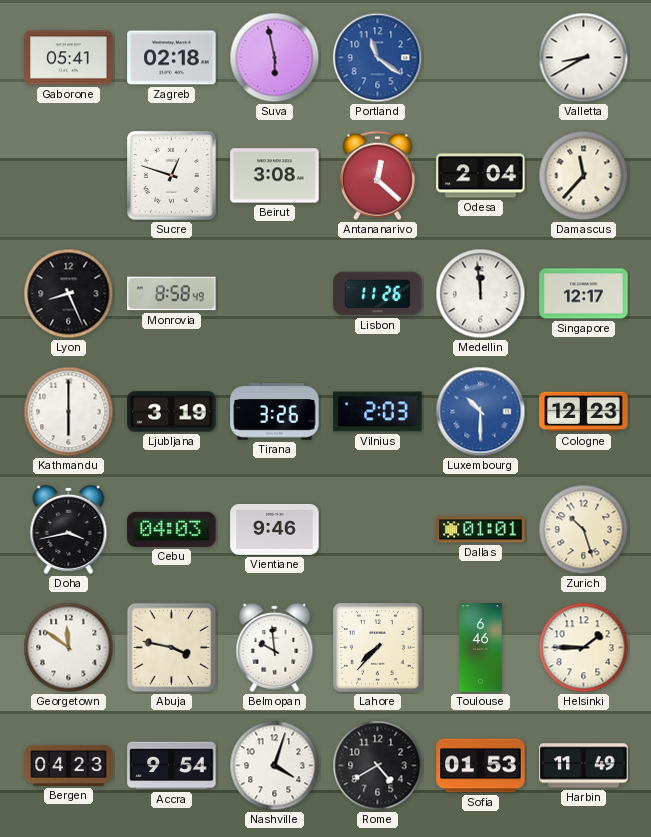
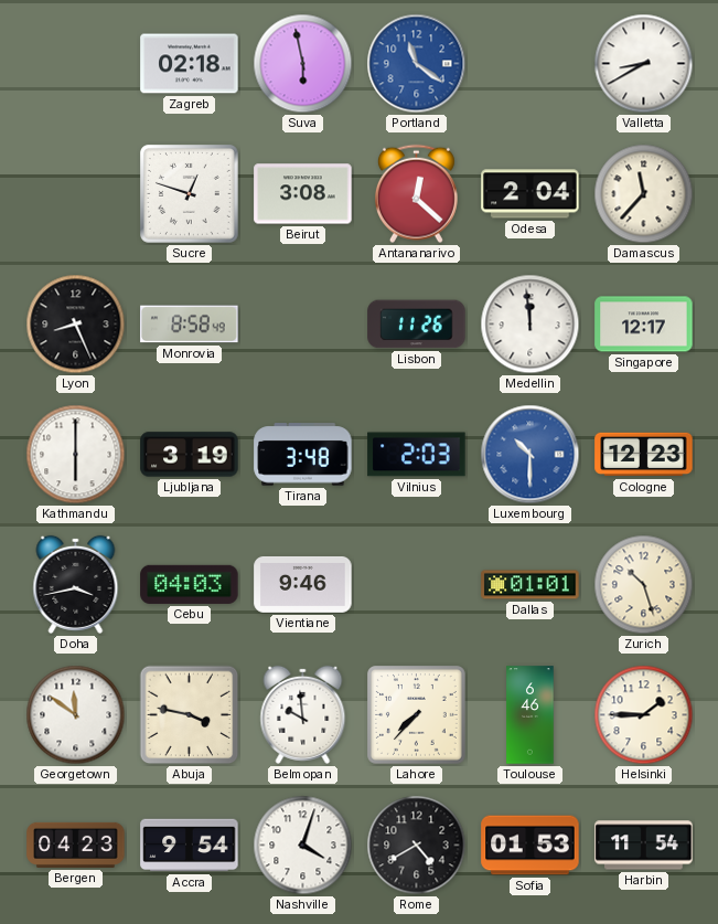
Gaborone: 05:41 -> none
Tirana: 3:26 -> 3:48
Harbin: 11:49 -> 11:54
